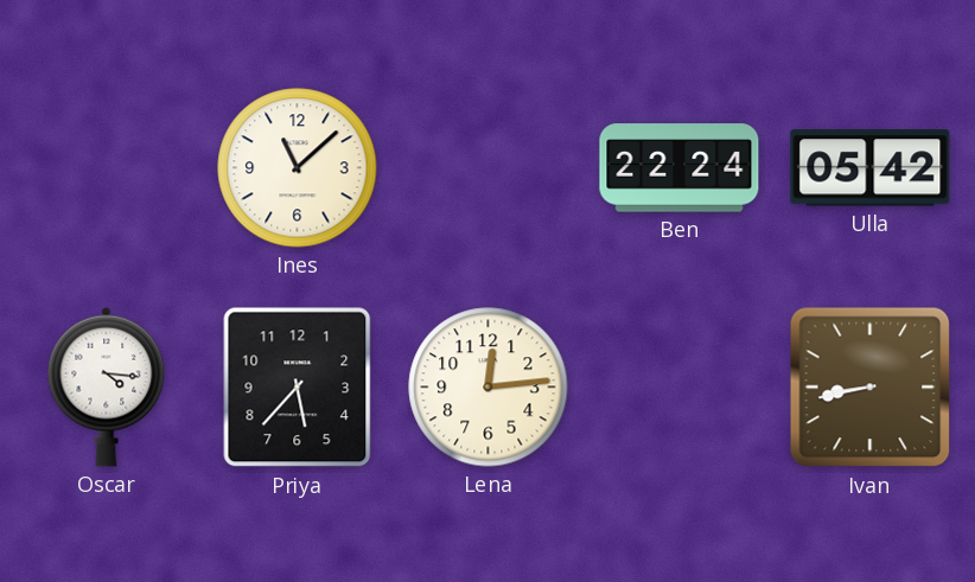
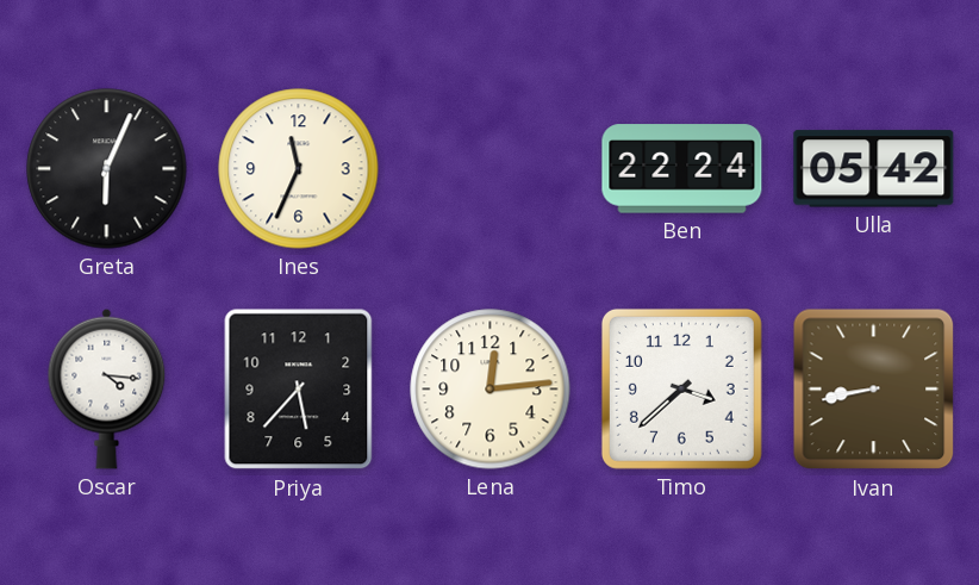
Greta: none -> 6:04
Ines: 11:08 -> 11:34
Timo: none -> 3:38
